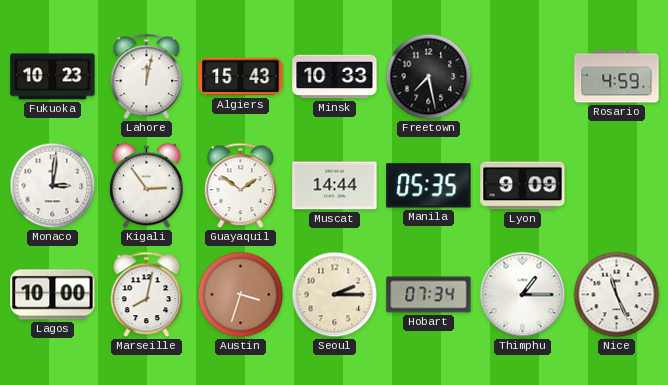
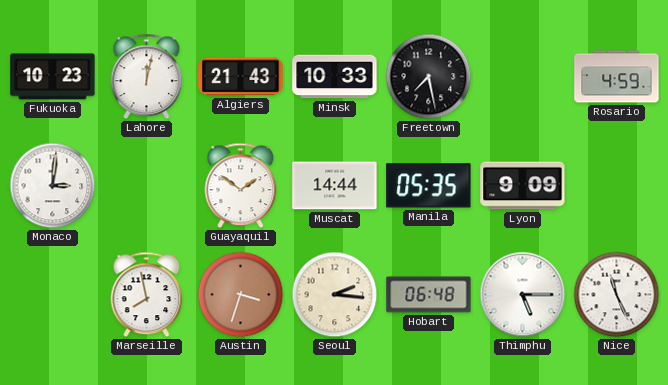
Algiers: 15:43 -> 21:43
Kigali: 2:54 -> none
Lagos: 10:00 -> none
Marseille: 8:02 -> 7:58
Seoul: 2:15 -> 2:16
Hobart: 07:34 -> 06:48
Thimphu: 1:15 -> 5:15
